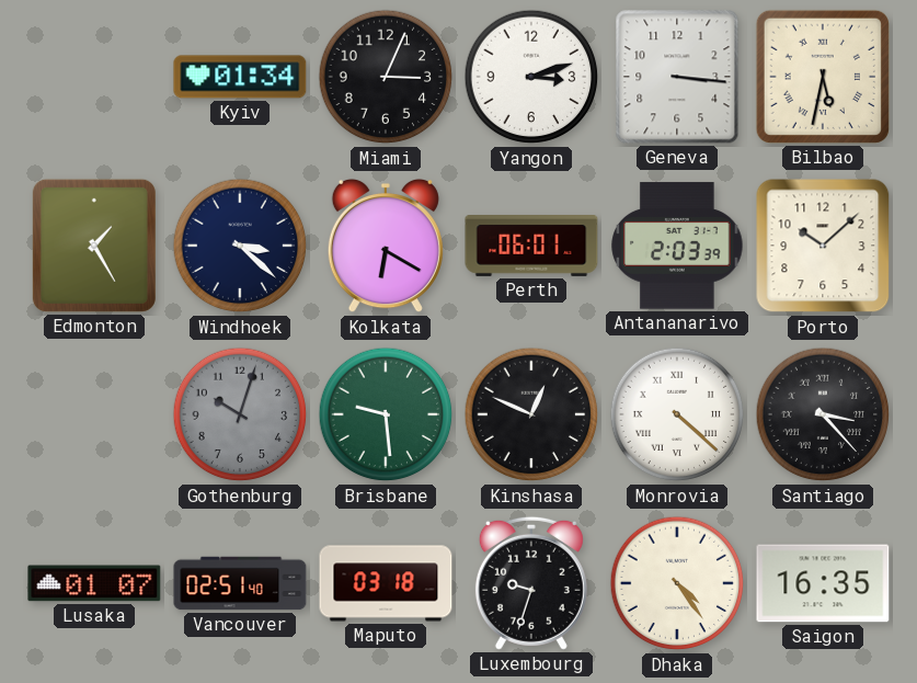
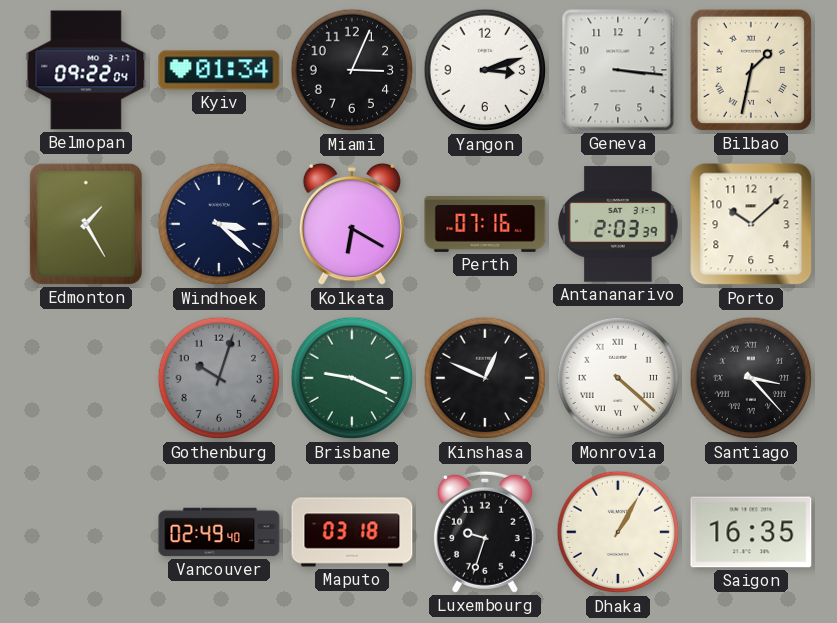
Belmopan: none -> 09:22
Bilbao: 5:32 -> 1:32
Perth: 06:01 -> 07:16
Brisbane: 9:29 -> 9:19
Lusaka: 01:07 -> none
Vancouver: 02:51 -> 02:49
Dhaka: 4:24 -> 1:05
